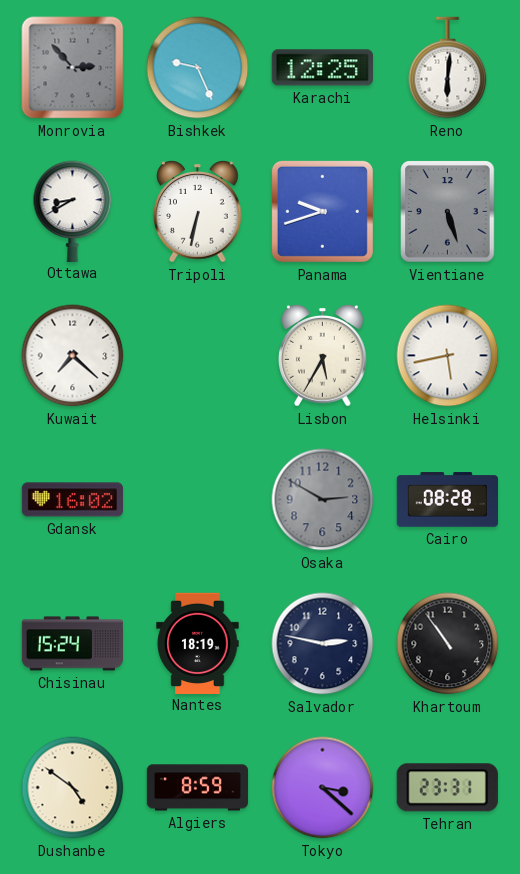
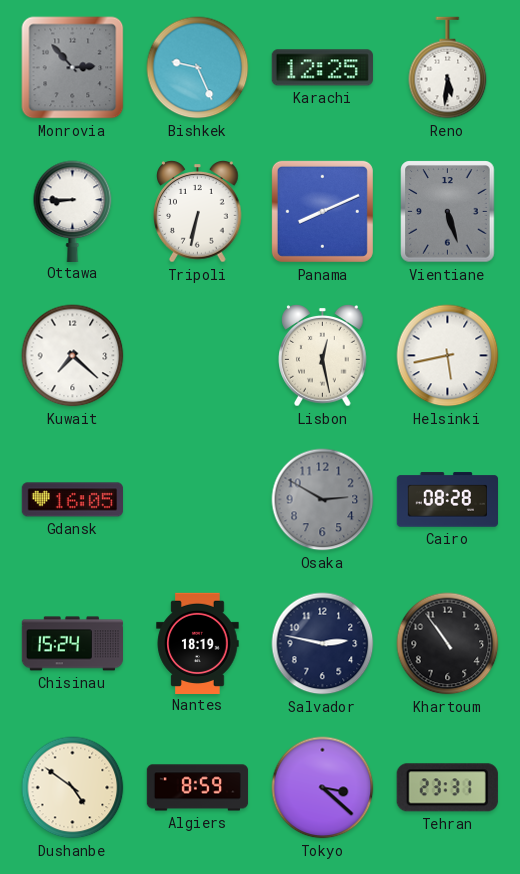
Reno: 6:01 -> 5:31
Ottawa: 8:40 -> 8:45
Panama: 9:42 -> 8:11
Lisbon: 5:35 -> 12:28
Gdansk: 16:02 -> 16:05
